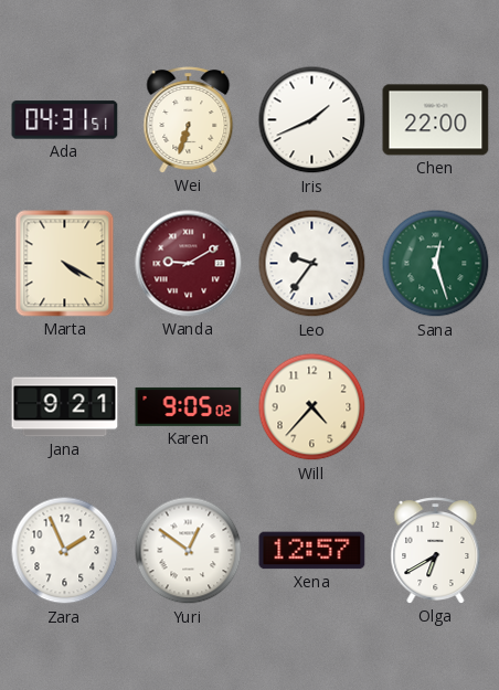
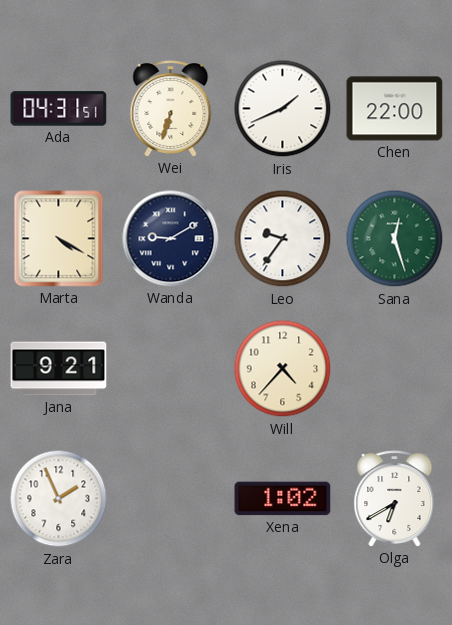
Wanda dial: burgundy -> navy
Karen: 9:05 -> none
Yuri: 12:51 -> none
Xena: 12:57 -> 1:02
